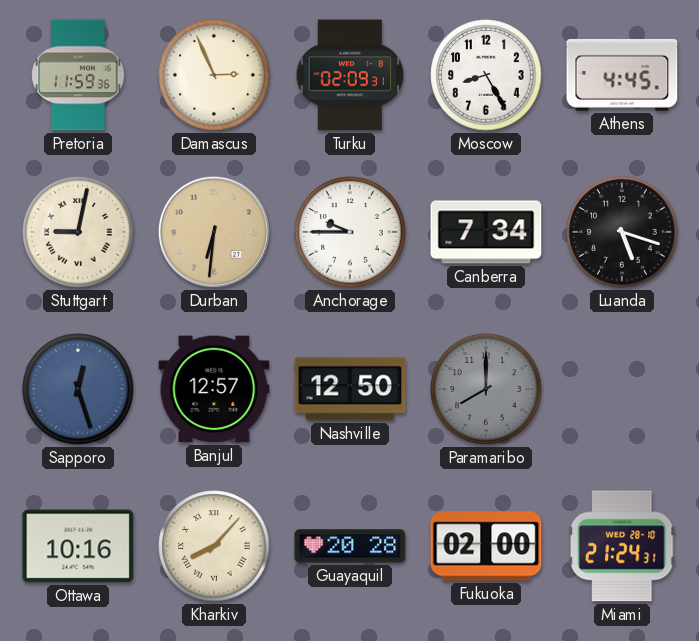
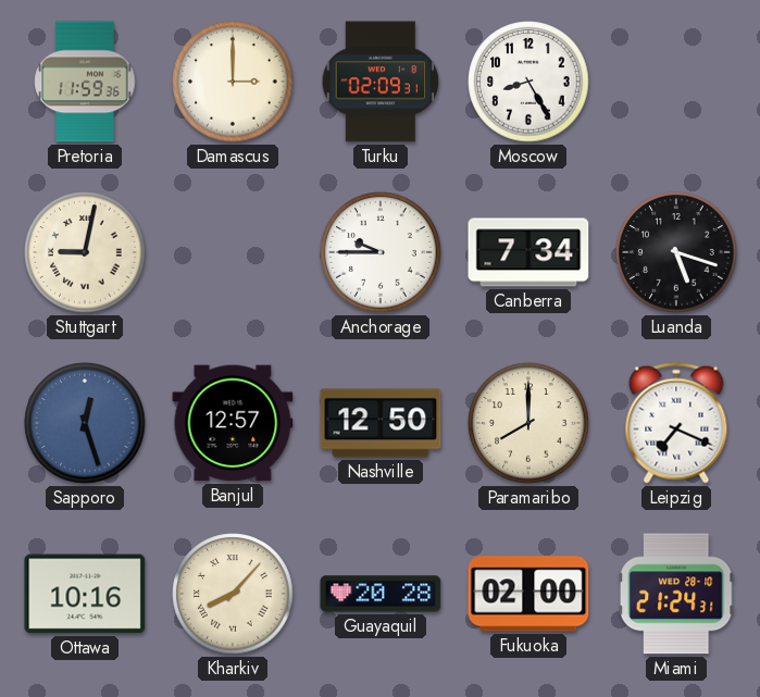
Damascus: 2:56 -> 3:00
Athens: 4:45 -> none
Durban: 6:31 -> none
Paramaribo dial: grey -> cream
Leipzig: none -> 7:19
